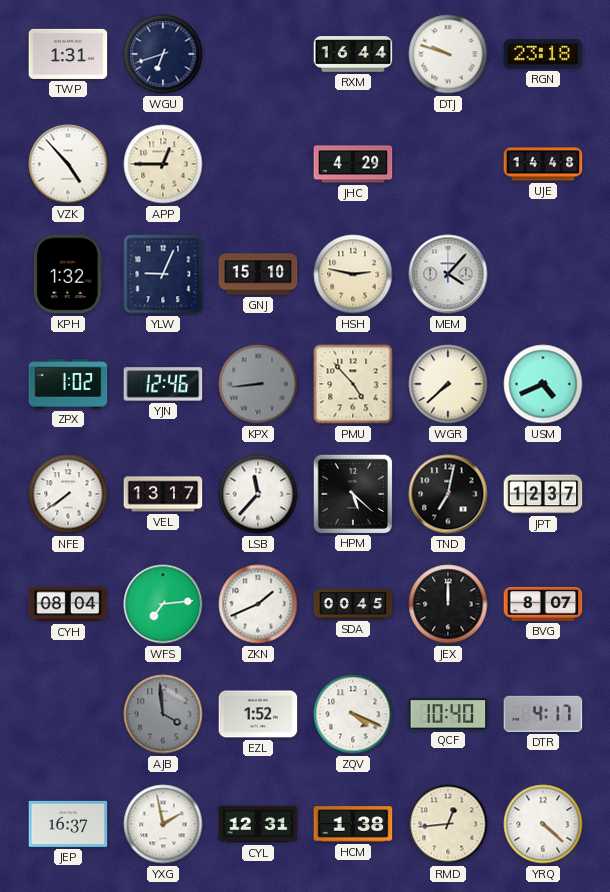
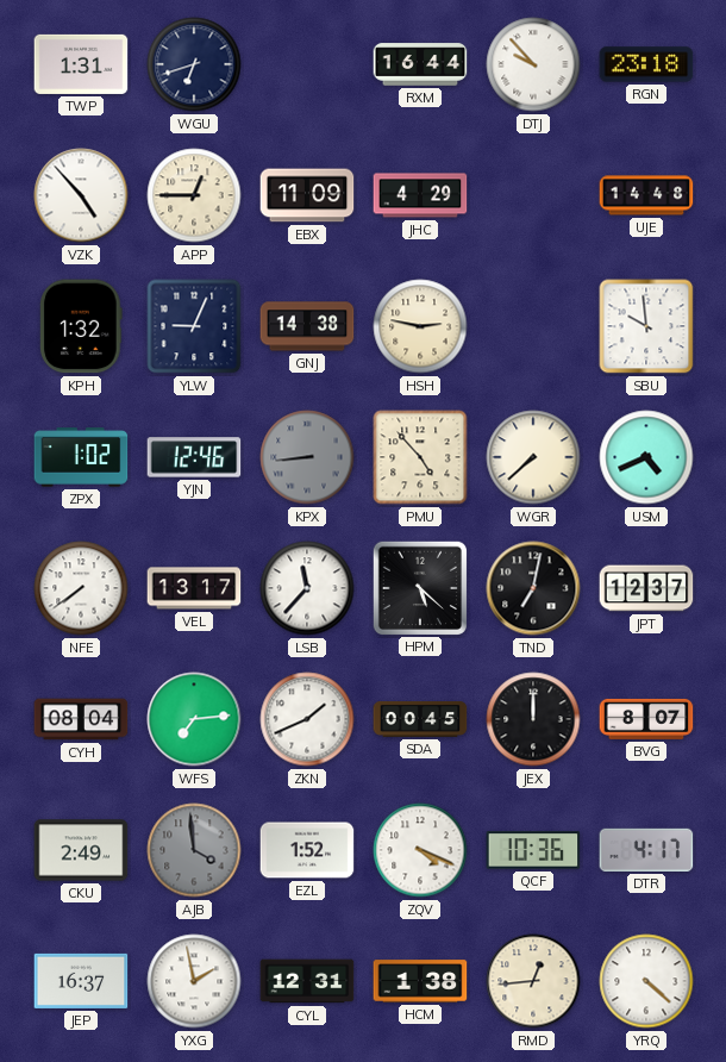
DTJ: 9:48 -> 9:53
EBX: none -> 11:09
GNJ: 15:10 -> 14:38
MEM: 4:07 -> none
SBU: none -> 9:59
CKU: none -> 2:49
QCF: 10:40 -> 10:36
